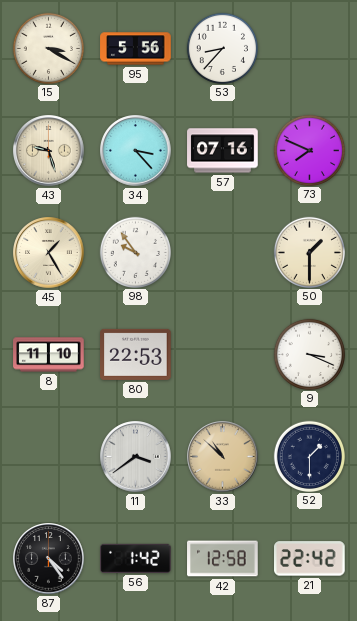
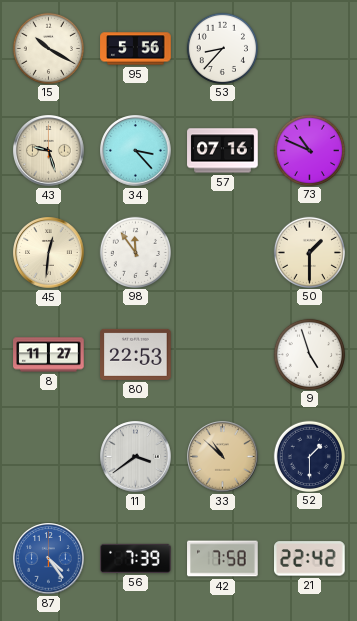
15: 3:20 -> 10:20
73: 7:49 -> 10:49
45: 1:25 -> 12:31
98: 9:54 -> 11:54
8: 11:10 -> 11:27
9: 3:19 -> 4:57
87 dial: black -> blue
56: 1:42 -> 7:39
42: 12:58 -> 7:58
